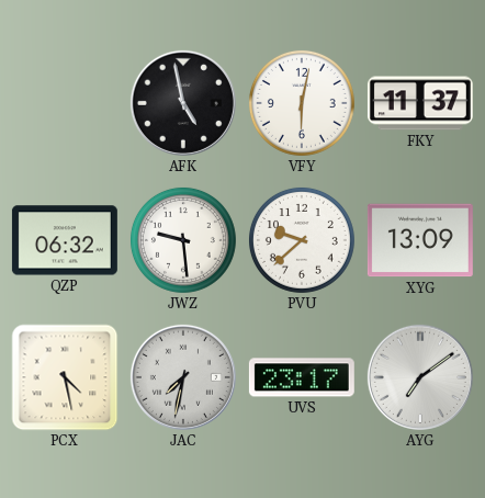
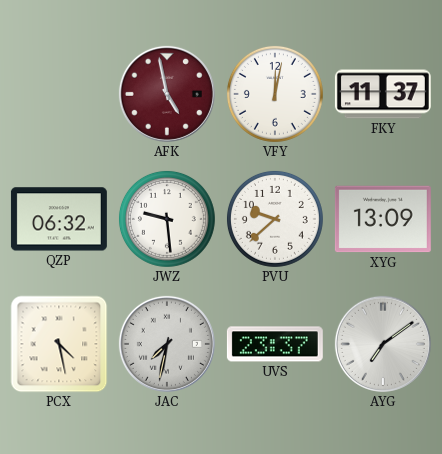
AFK dial: black -> burgundy
VFY: 6:02 -> 12:02
UVS: 23:17 -> 23:37
